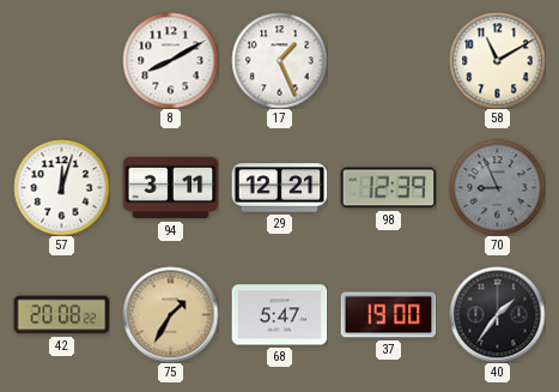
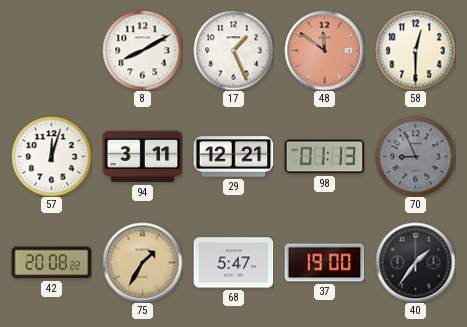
48: none -> 11:51
58: 11:10 -> 12:30
98: 12:39 -> 01:13
